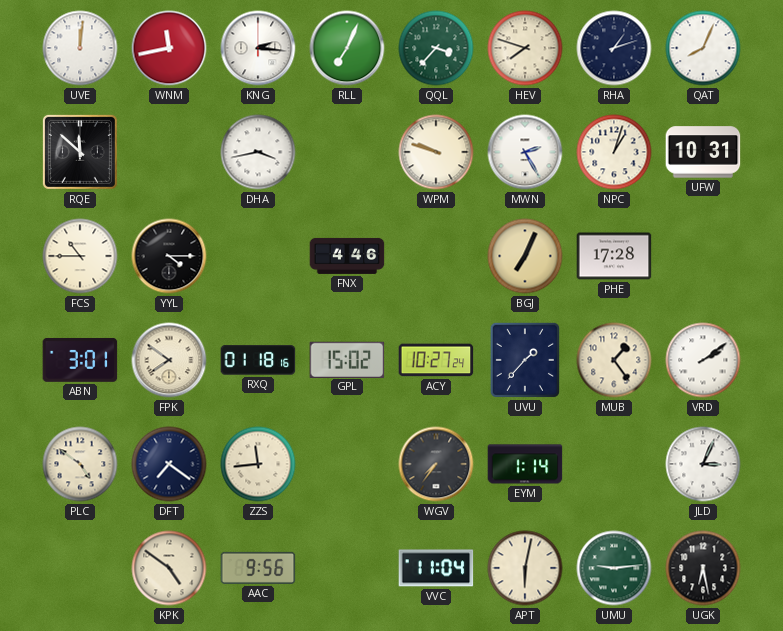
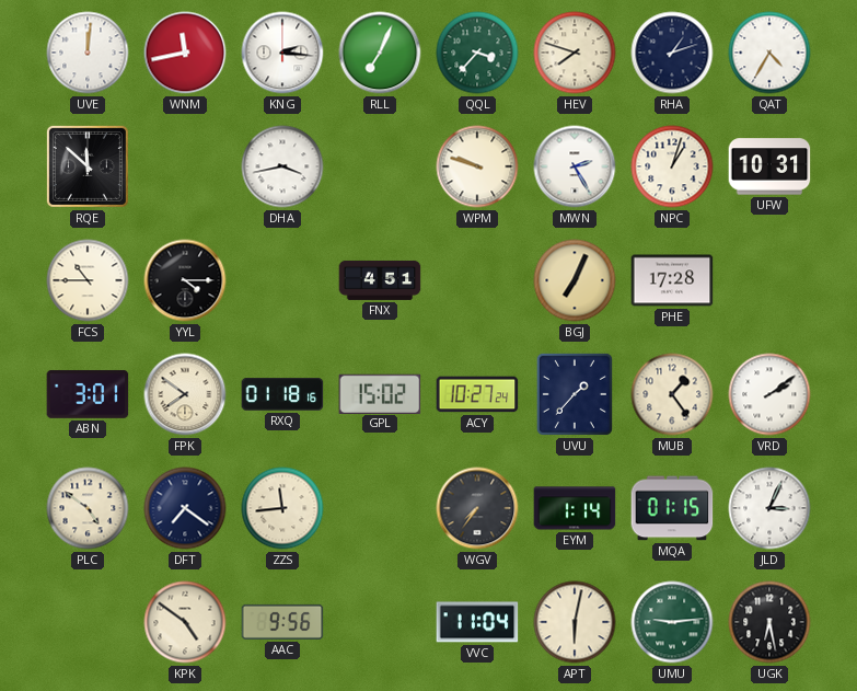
QAT: 8:04 -> 4:35
FNX: 4:46 -> 4:51
MQA: none -> 01:15
